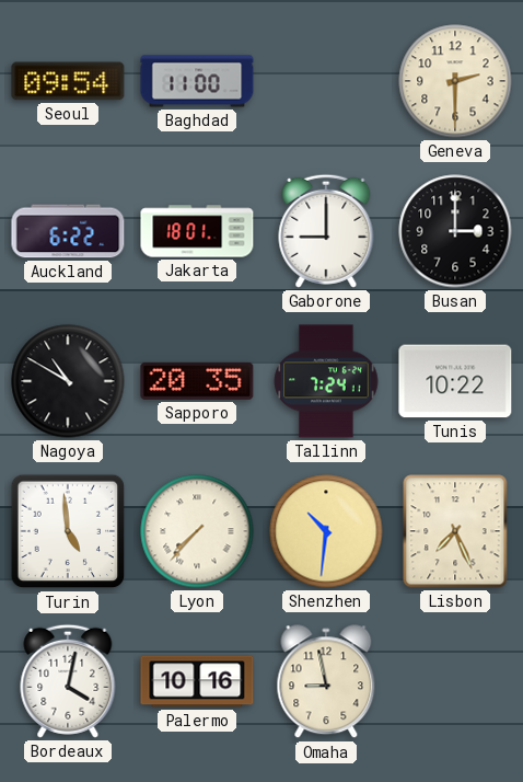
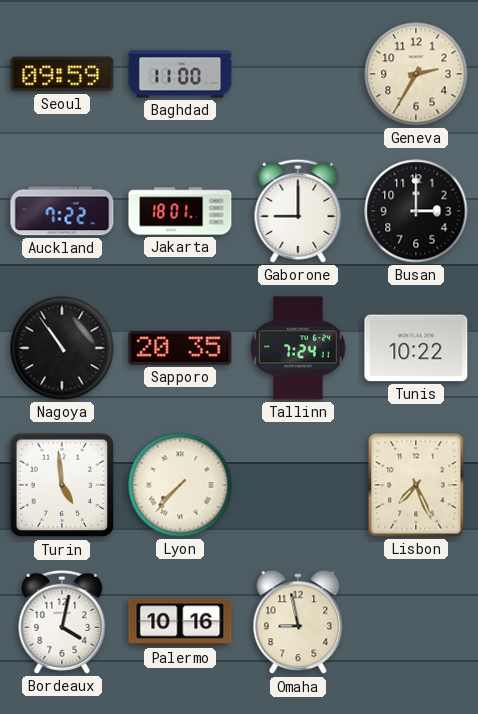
Seoul: 09:54 -> 09:59
Geneva: 2:30 -> 2:35
Auckland: 6:22 -> 7:22
Nagoya: 10:50 -> 10:54
Shenzhen: 10:31 -> none
